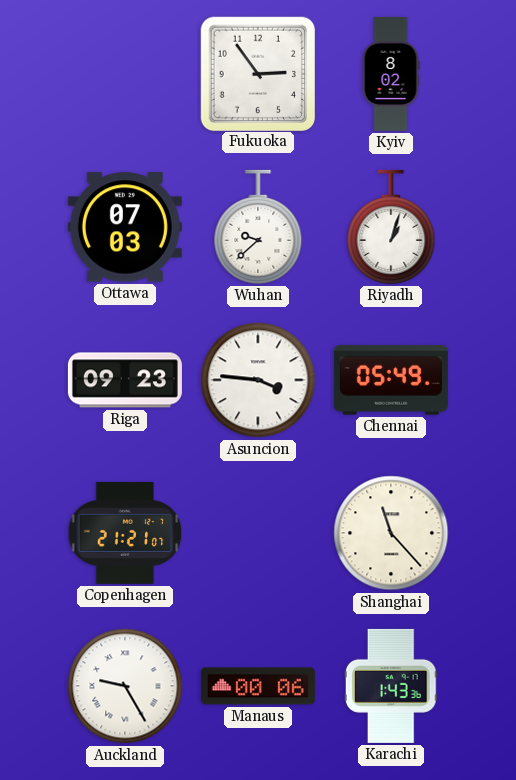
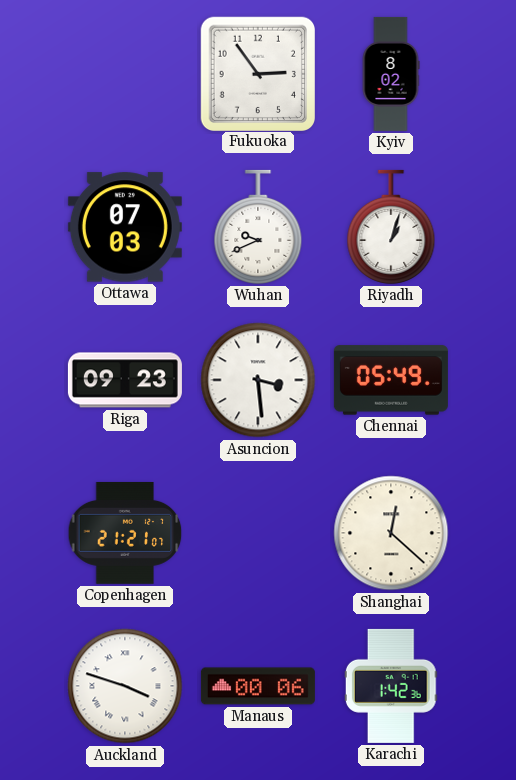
Wuhan: 9:38 -> 9:41
Asuncion: 3:46 -> 3:29
Shanghai: 11:23 -> 12:22
Auckland: 9:25 -> 3:48
Karachi: 1:43 -> 1:42
